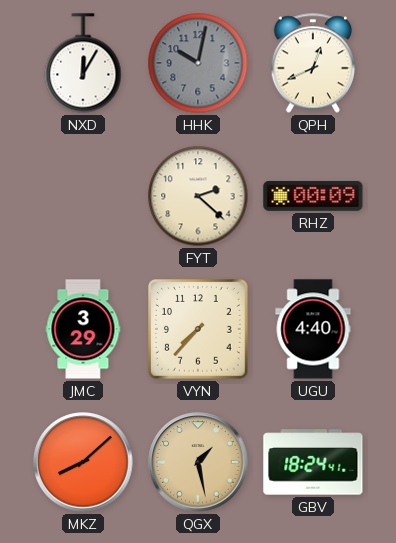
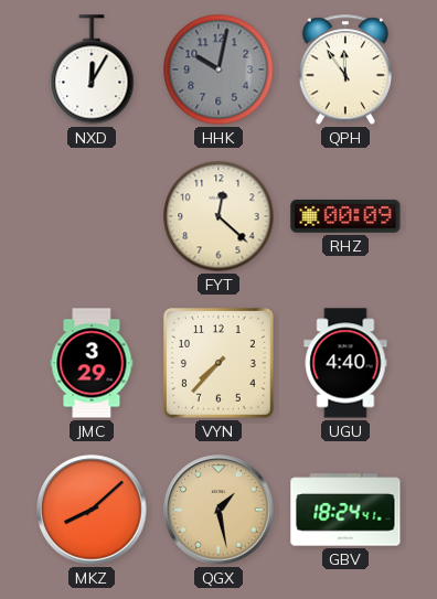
QPH: 12:41 -> 11:54
FYT: 2:22 -> 12:22
